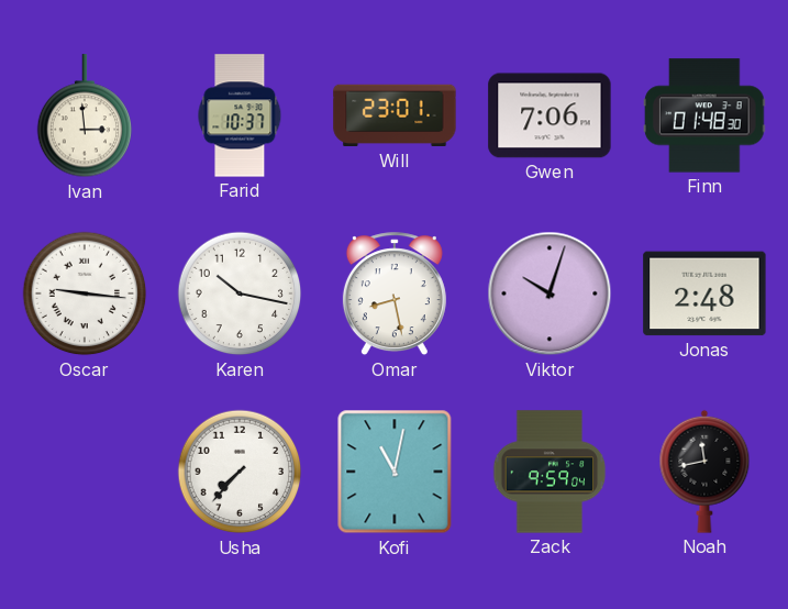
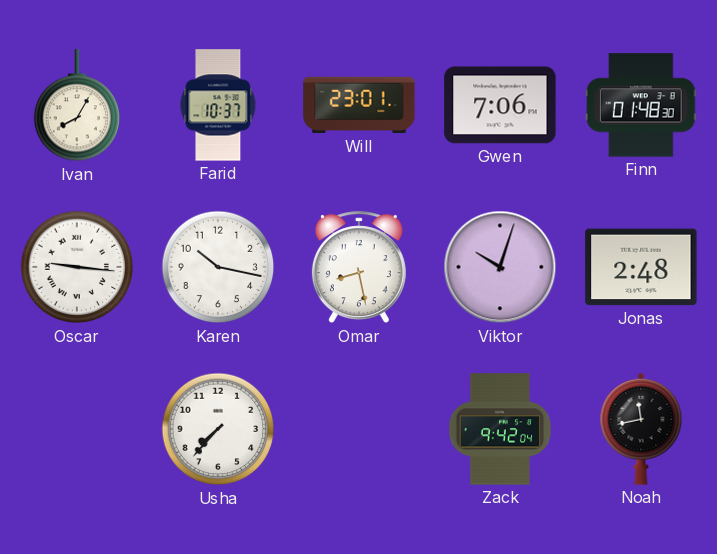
Ivan: 2:59 -> 8:05
Kofi: 11:02 -> none
Zack: 9:59 -> 9:42
